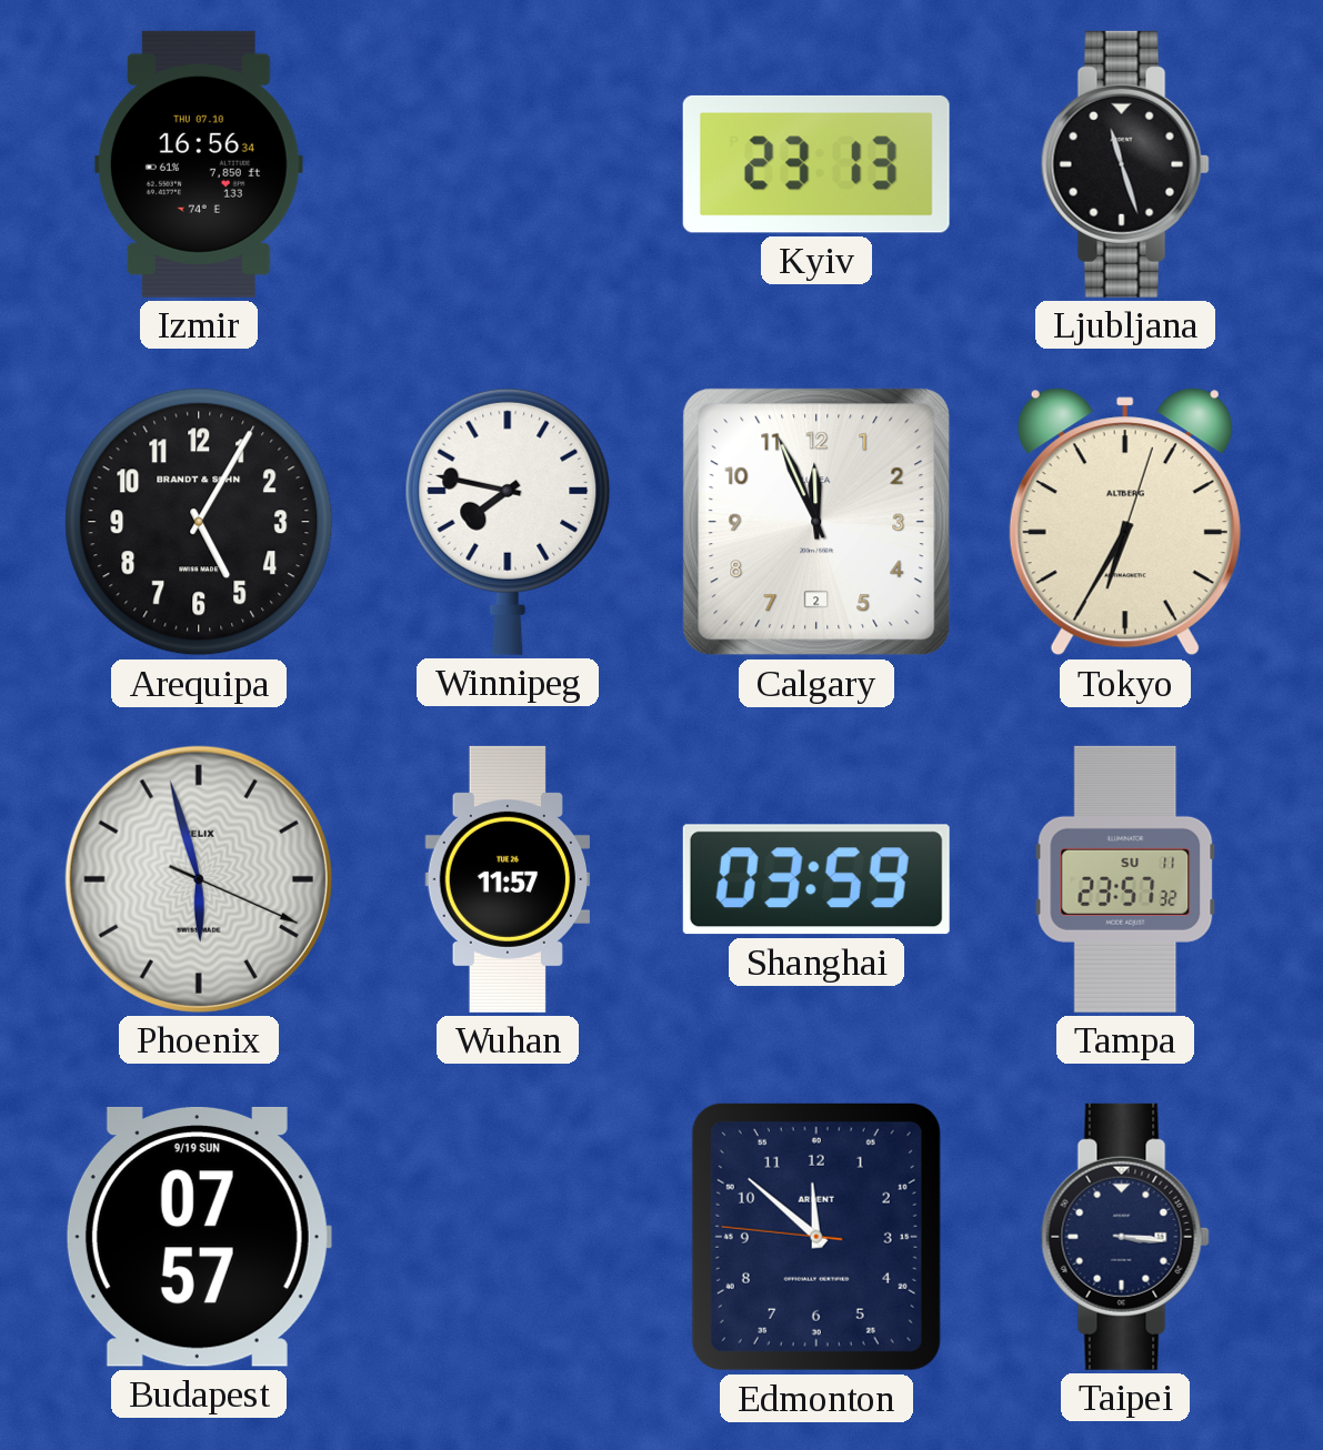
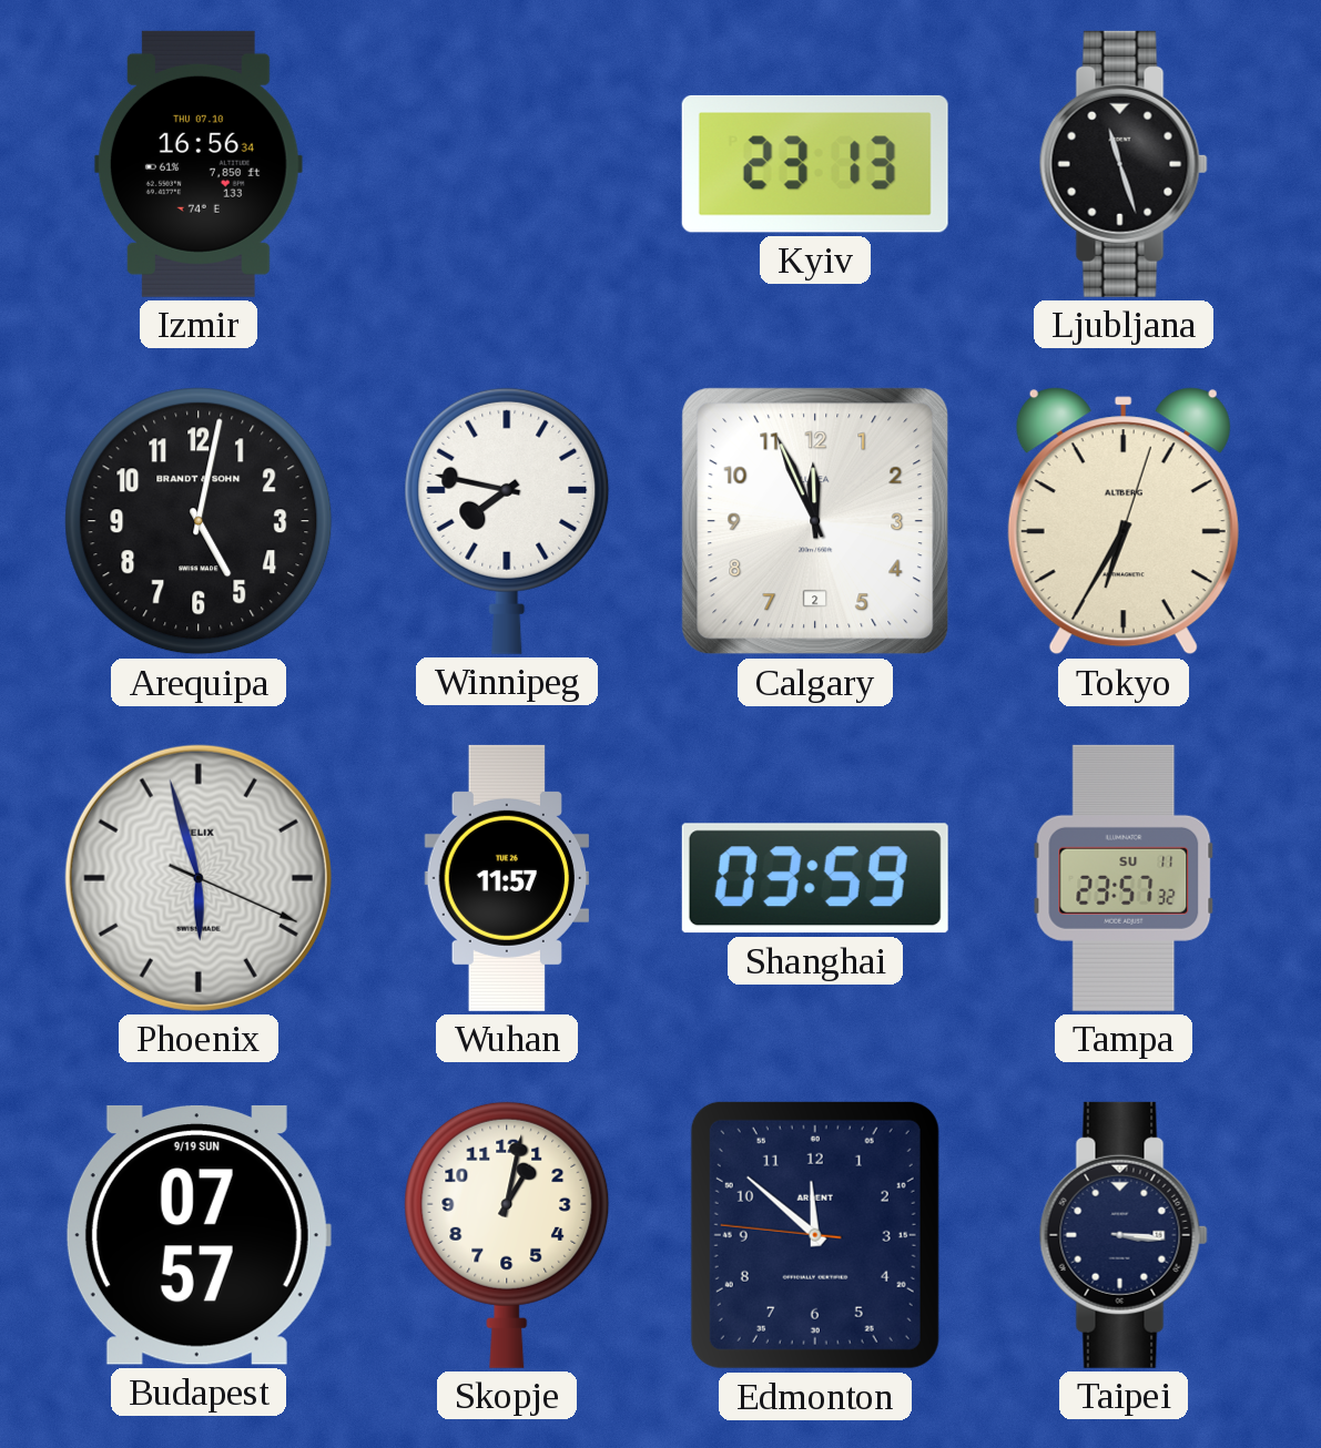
Arequipa: 5:05 -> 5:02
Skopje: none -> 1:02
